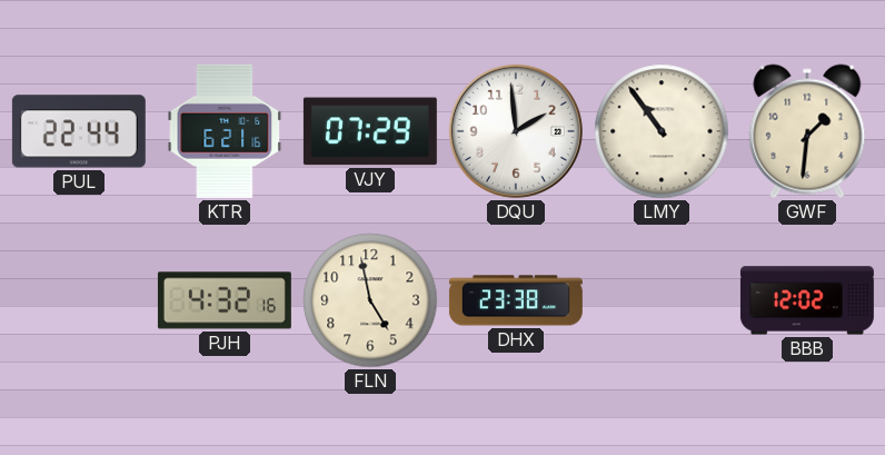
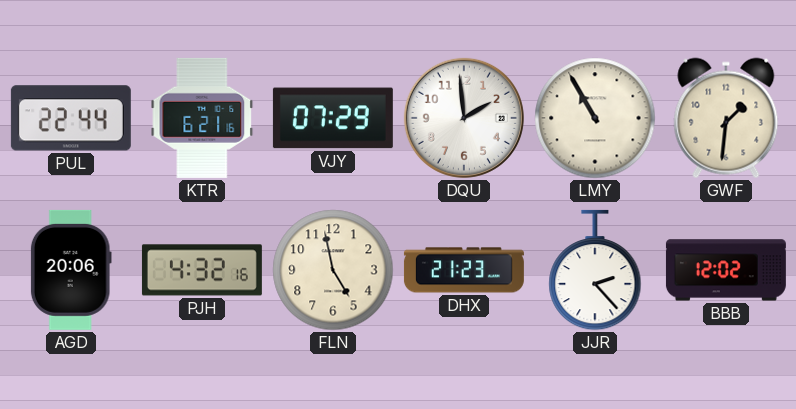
LMY: 10:54 -> 10:55
AGD: none -> 20:06
DHX: 23:38 -> 21:23
JJR: none -> 2:23
